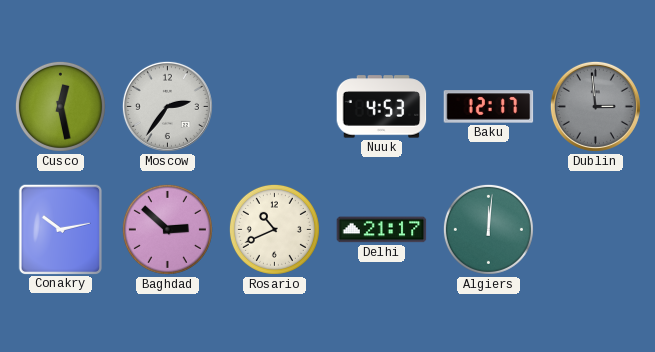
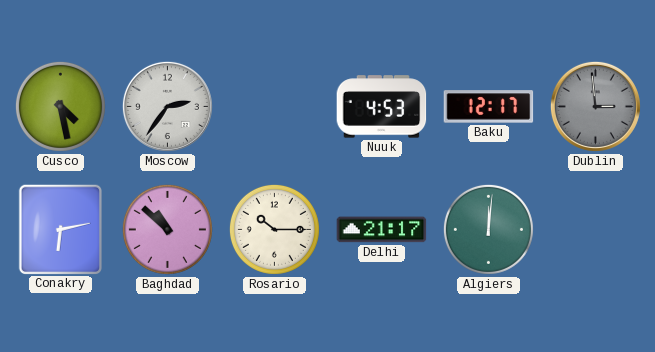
Cusco: 12:28 -> 4:28
Conakry: 10:13 -> 6:13
Baghdad: 2:52 -> 10:52
Rosario: 10:41 -> 10:15
